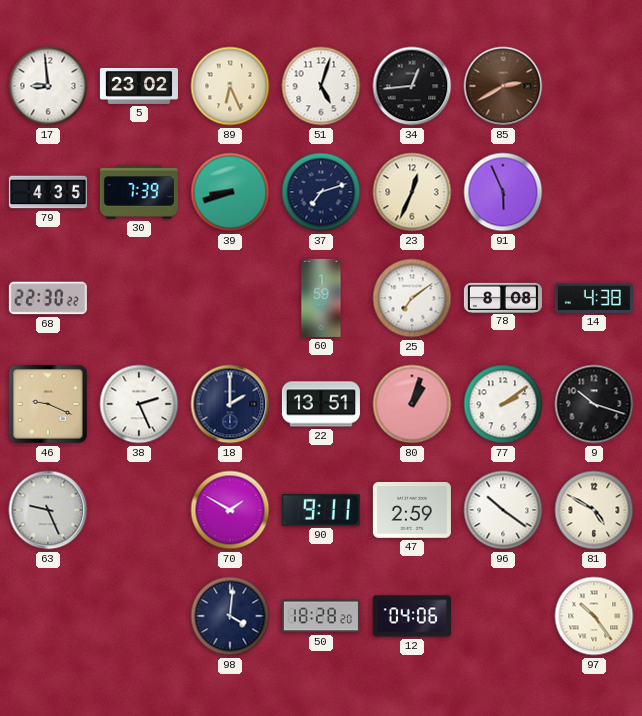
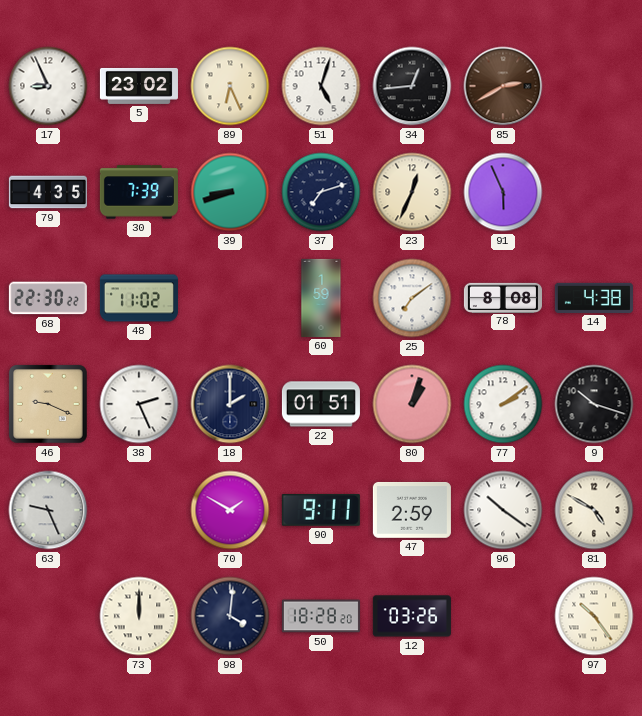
17: 8:59 -> 8:56
48: none -> 11:02
22: 13:51 -> 01:51
73: none -> 12:00
12: 04:06 -> 03:26
